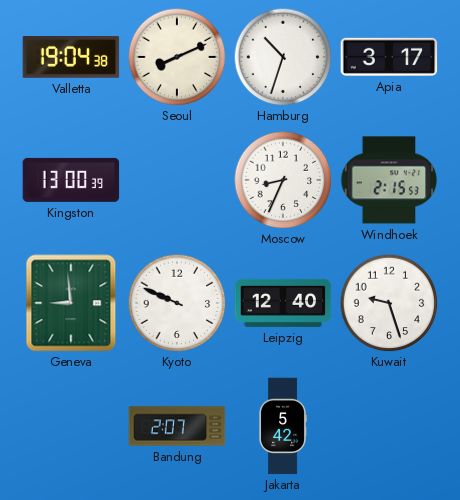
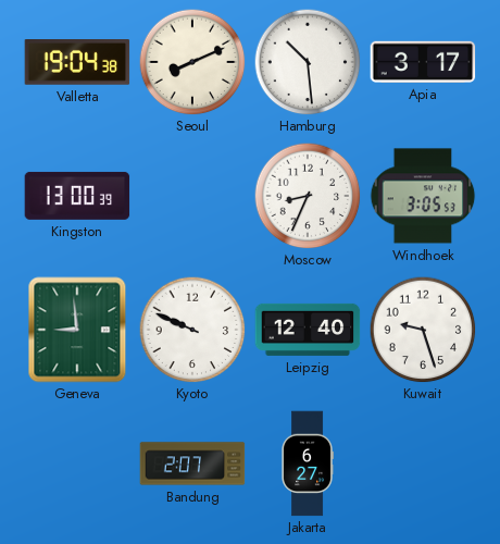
Hamburg: 10:33 -> 10:29
Windhoek: 2:15 -> 3:05
Jakarta: 5:42 -> 6:27
